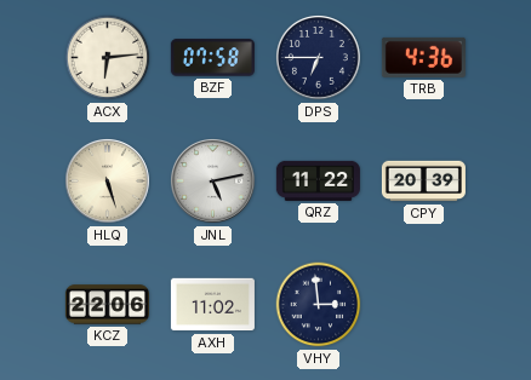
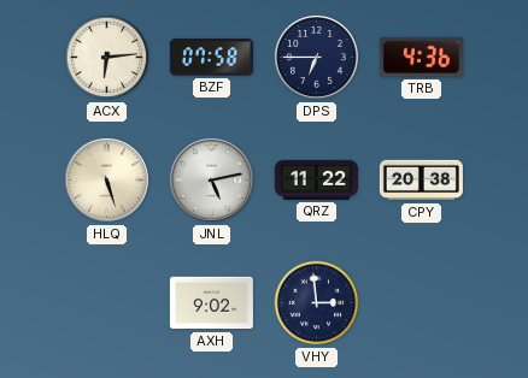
CPY: 20:39 -> 20:38
KCZ: 22:06 -> none
AXH: 11:02 -> 9:02
